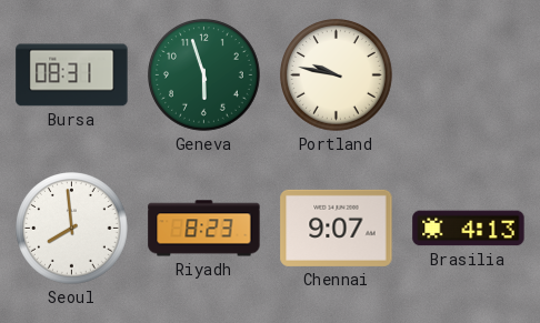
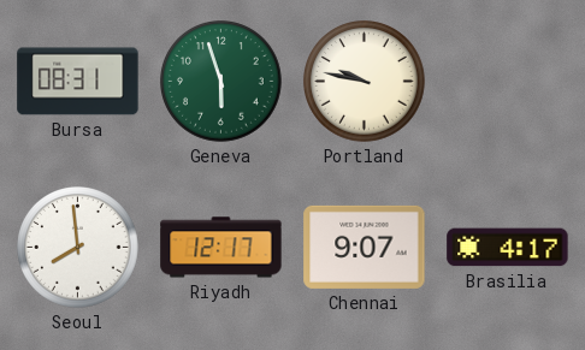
Riyadh: 8:23 -> 12:17
Brasilia: 4:13 -> 4:17
